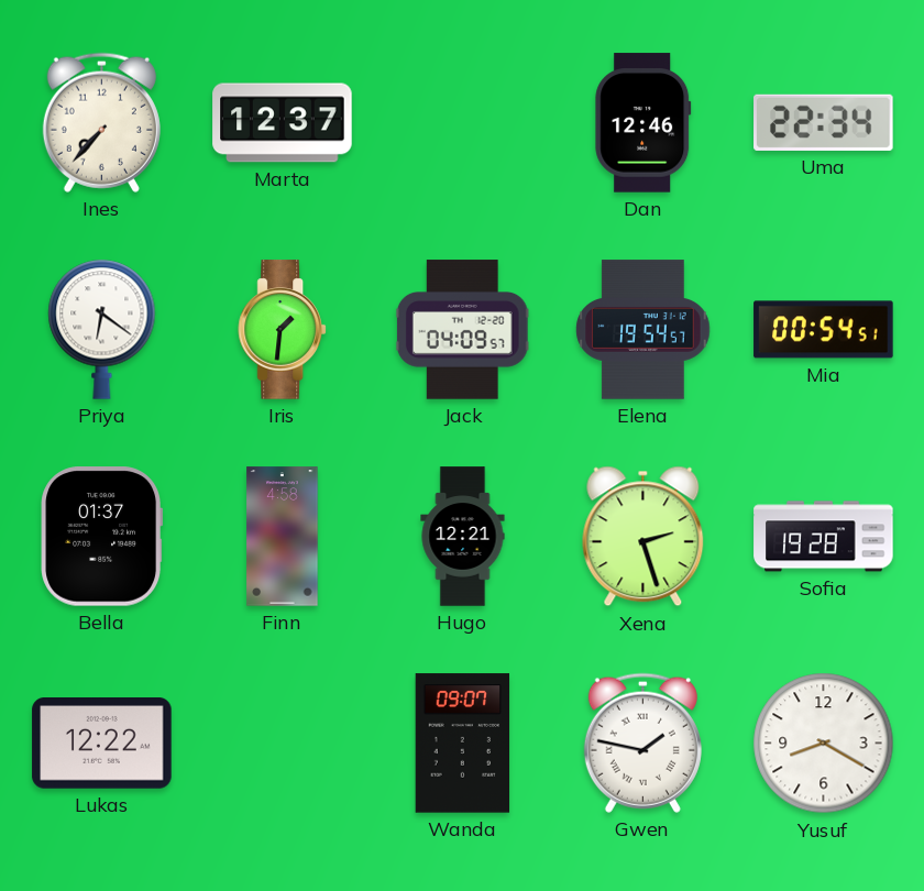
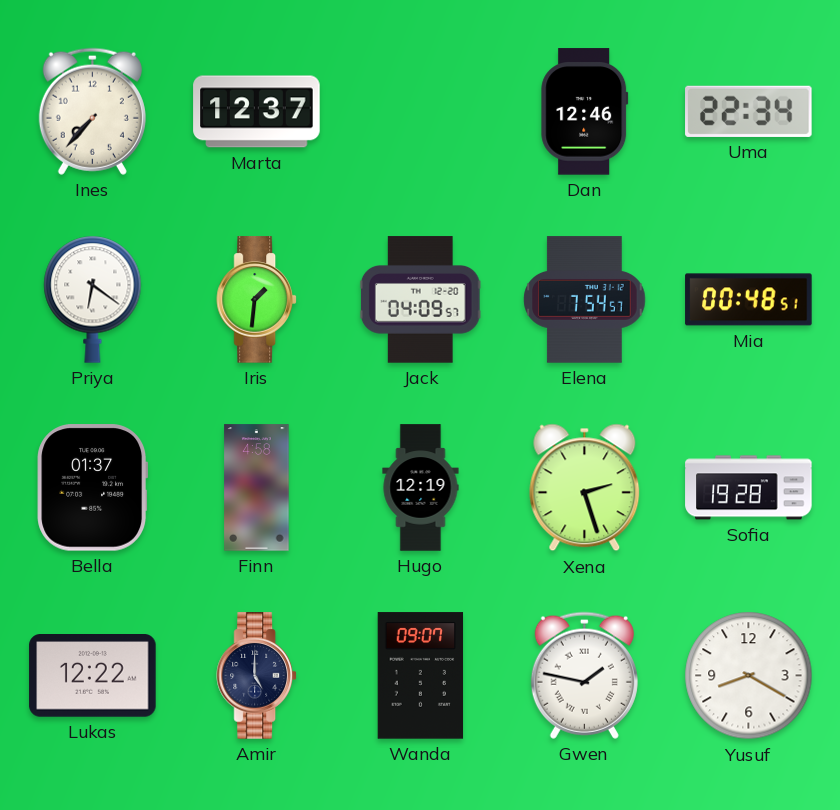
Elena: 19:54 -> 7:54
Mia: 00:54 -> 00:48
Hugo: 12:21 -> 12:19
Amir: none -> 5:00
